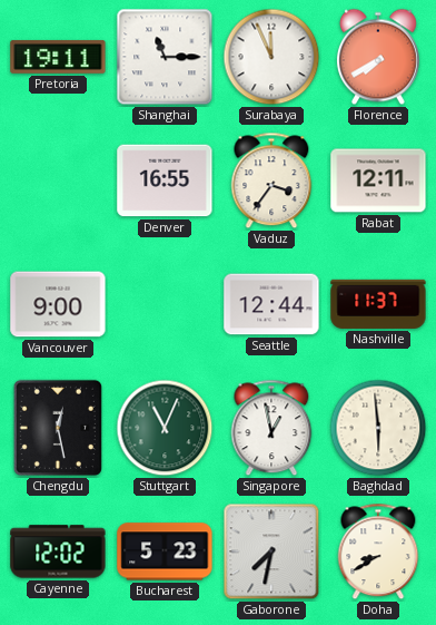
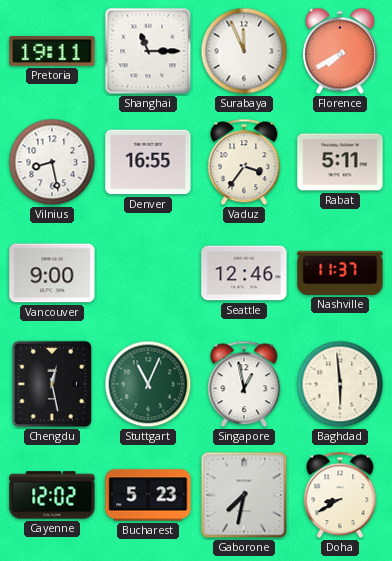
Vilnius: none -> 8:28
Rabat: 12:11 -> 5:11
Seattle: 12:44 -> 12:46
